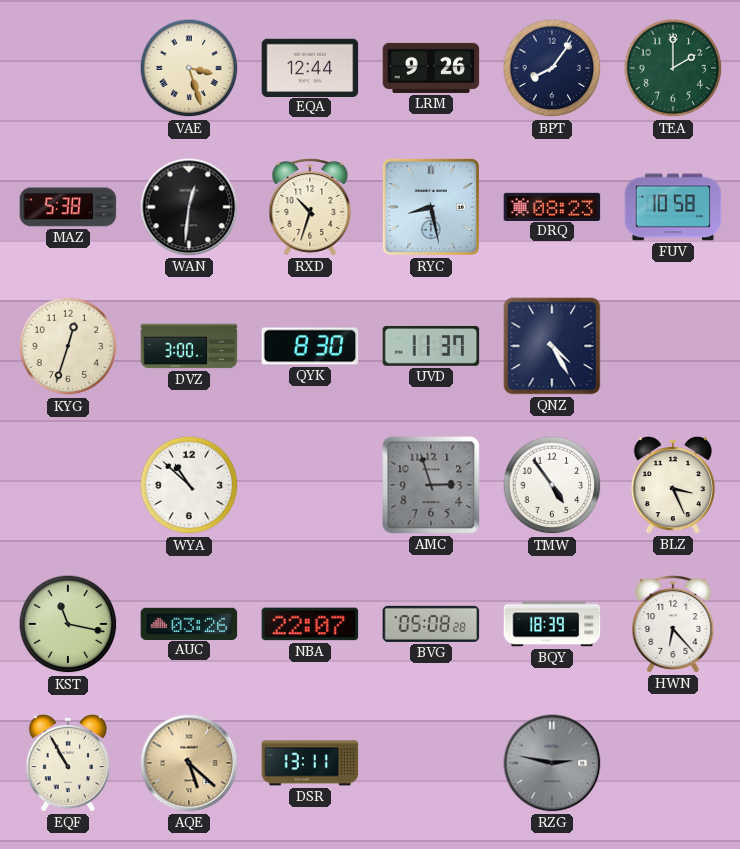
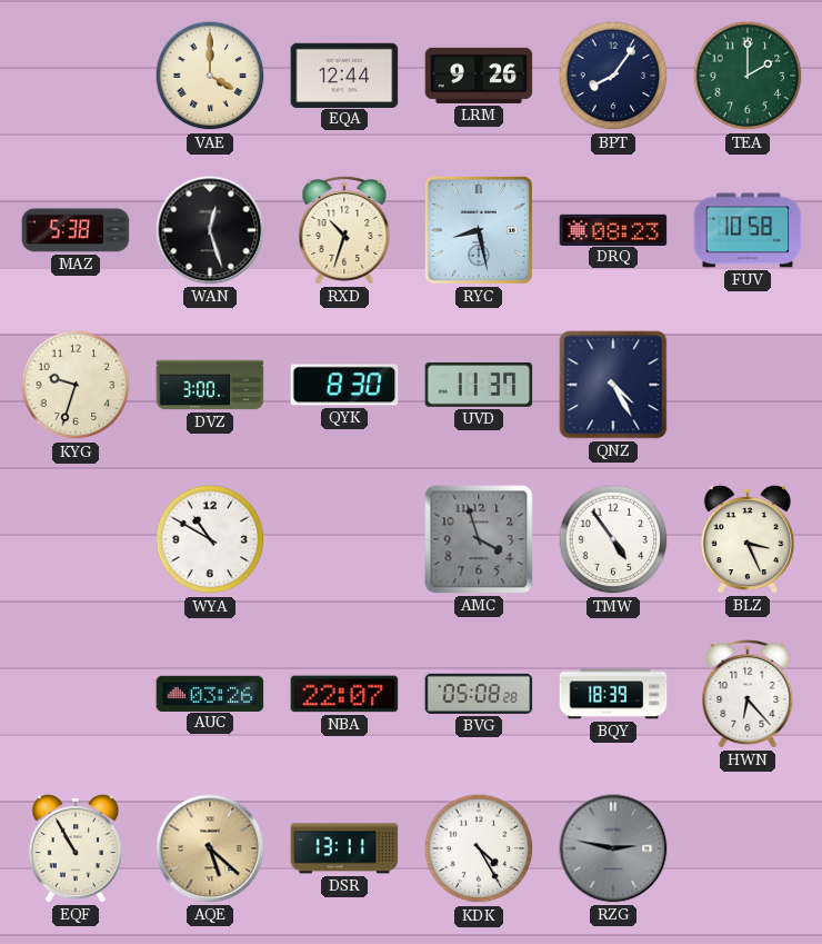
VAE: 3:27 -> 4:00
WAN: 12:31 -> 12:27
KYG: 12:33 -> 9:33
WYA: 10:52 -> 10:50
AMC: 2:57 -> 3:57
KST: 11:17 -> none
KDK: none -> 4:25
